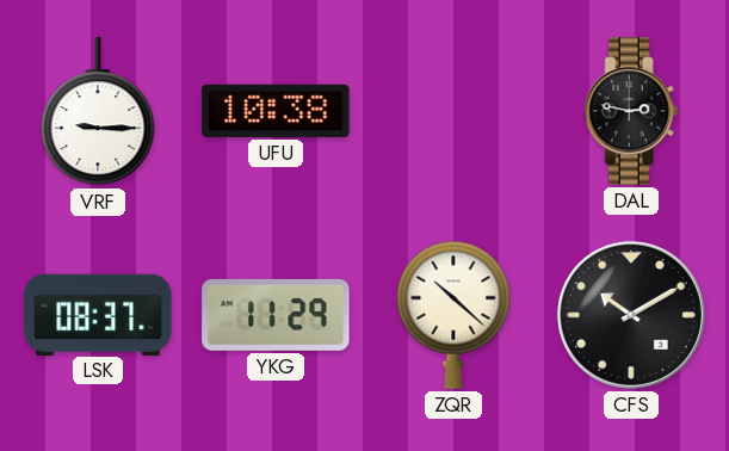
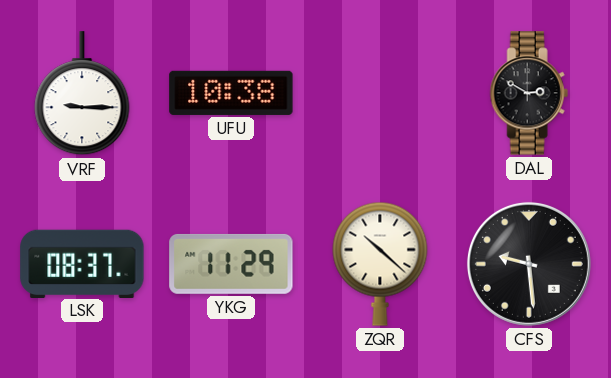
DAL: 2:47 -> 2:50
CFS: 10:10 -> 9:29
